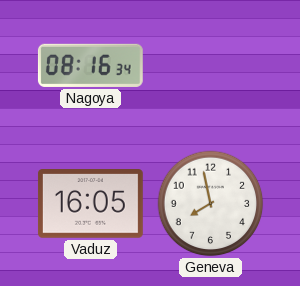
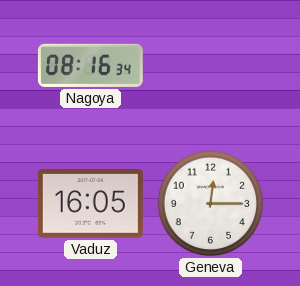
Geneva: 7:58 -> 12:15
